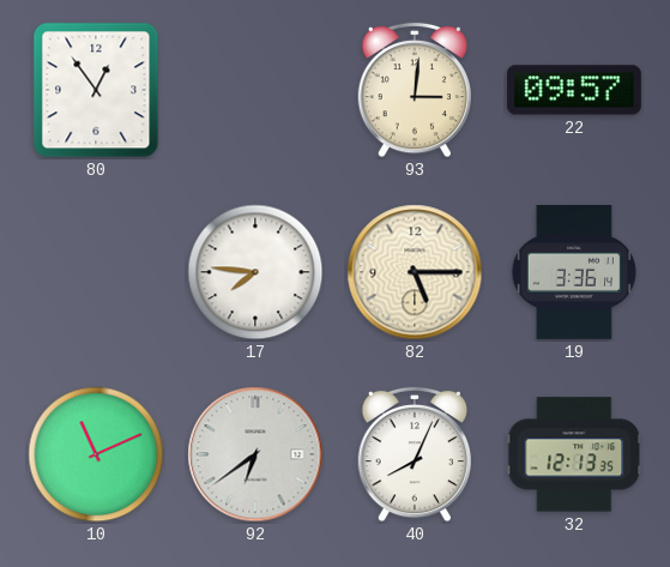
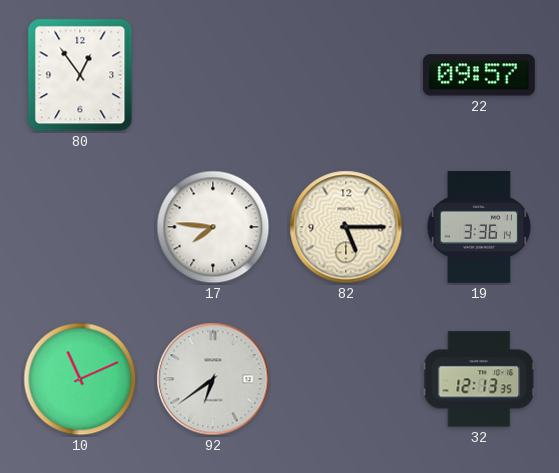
93: 3:01 -> none
40: 8:04 -> none
